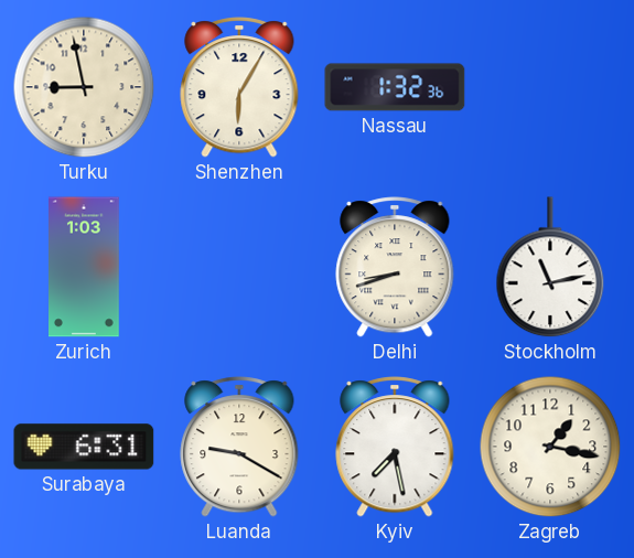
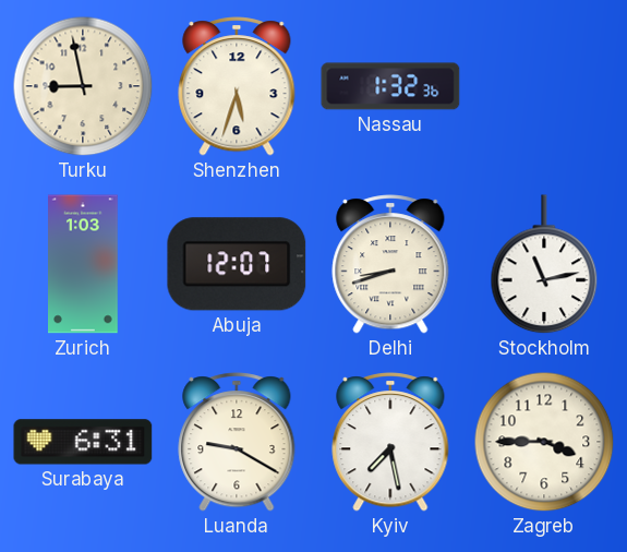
Shenzhen: 6:05 -> 5:33
Abuja: none -> 12:07
Zagreb: 1:17 -> 3:45
